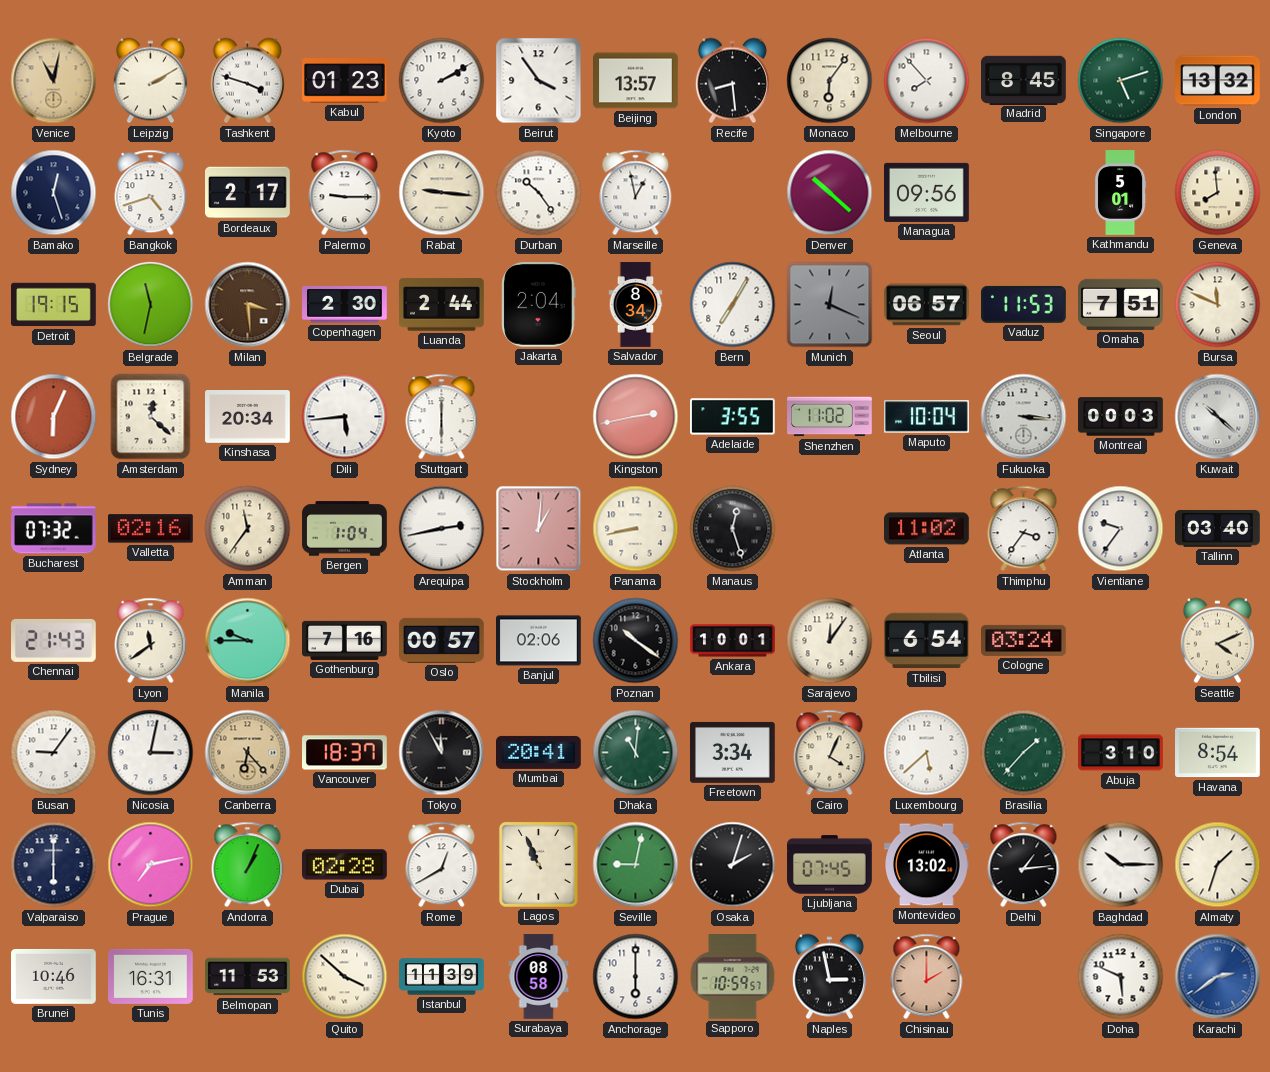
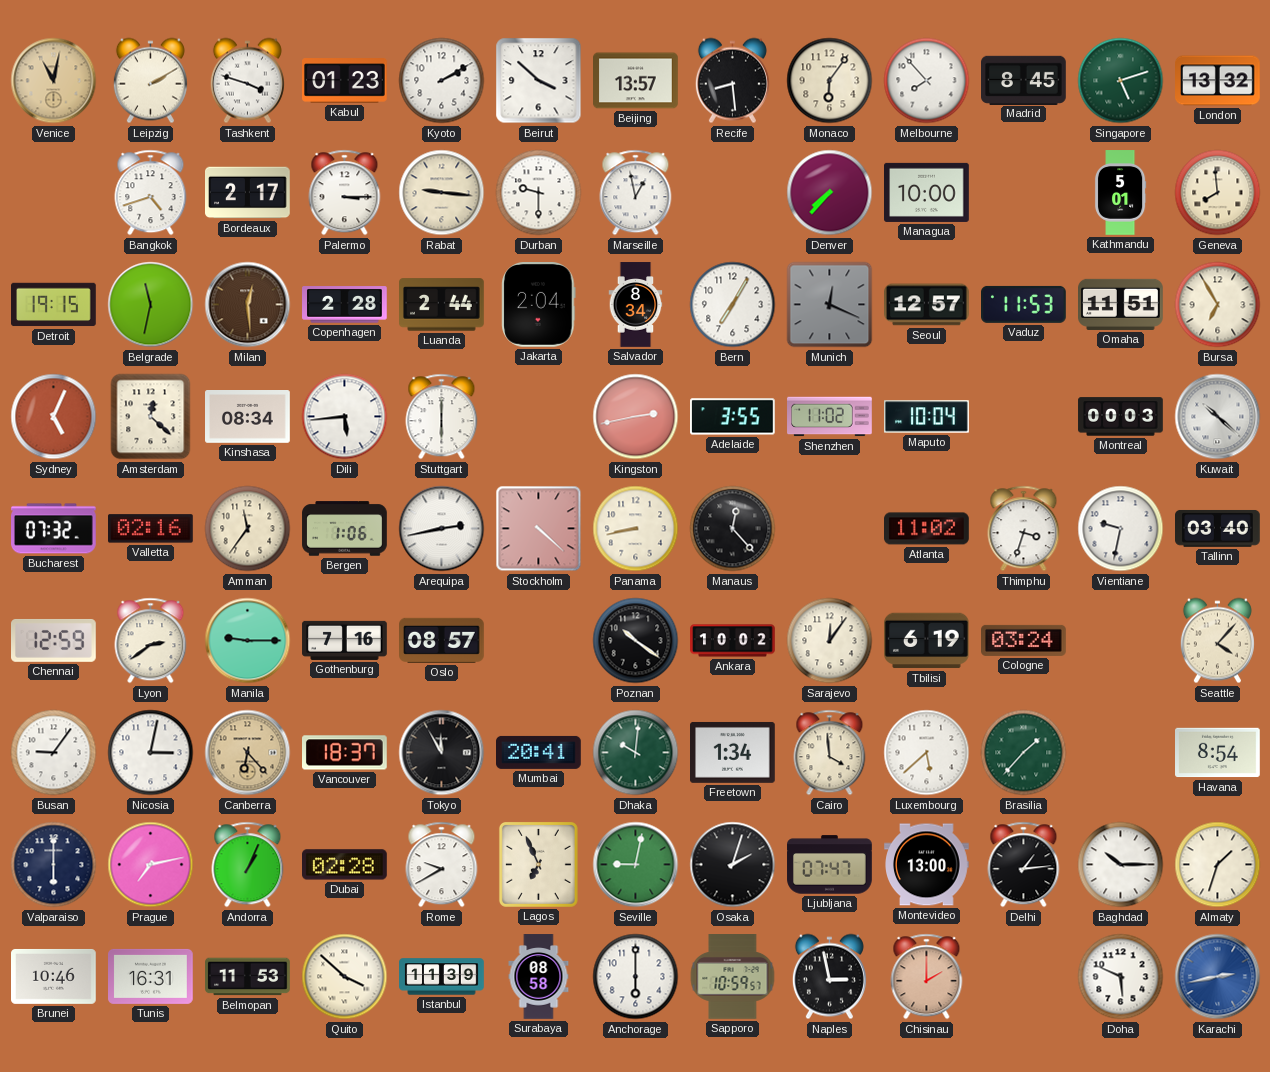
Beirut: 3:54 -> 3:52
Bamako: 12:27 -> none
Palermo: 9:15 -> 3:15
Durban: 10:24 -> 9:30
Denver: 10:22 -> 7:37
Managua: 09:56 -> 10:00
Milan: 3:29 -> 12:29
Copenhagen: 2:30 -> 2:28
Seoul: 06:57 -> 12:57
Omaha: 7:51 -> 11:51
Bursa: 11:49 -> 6:55
Sydney: 6:04 -> 5:04
Kinshasa: 20:34 -> 08:34
Fukuoka: 3:16 -> none
Bergen: 1:04 -> 1:06
Stockholm: 1:01 -> 4:22
Manaus: 12:27 -> 12:23
Thimphu: 3:36 -> 3:33
Vientiane: 9:36 -> 9:32
Chennai: 21:43 -> 12:59
Lyon: 11:39 -> 2:39
Manila: 9:45 -> 9:15
Oslo: 00:57 -> 08:57
Banjul: 02:06 -> none
Ankara: 10:01 -> 10:02
Tbilisi: 6:54 -> 6:19
Seattle: 4:11 -> 4:07
Dhaka: 11:01 -> 10:01
Freetown: 3:34 -> 1:34
Cairo: 4:04 -> 3:59
Abuja: 3:10 -> none
Rome: 12:40 -> 9:40
Lagos: 10:56 -> 6:56
Ljubljana: 07:45 -> 07:47
Montevideo: 13:02 -> 13:00
Karachi: 2:39 -> 2:43
